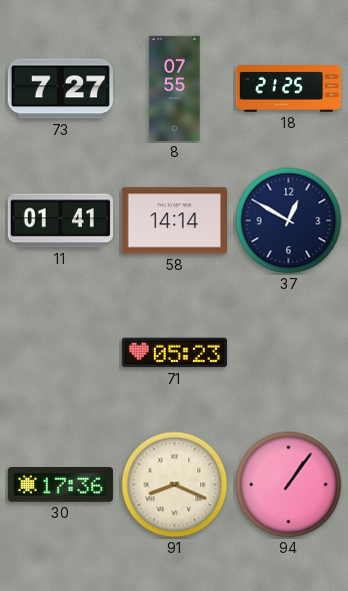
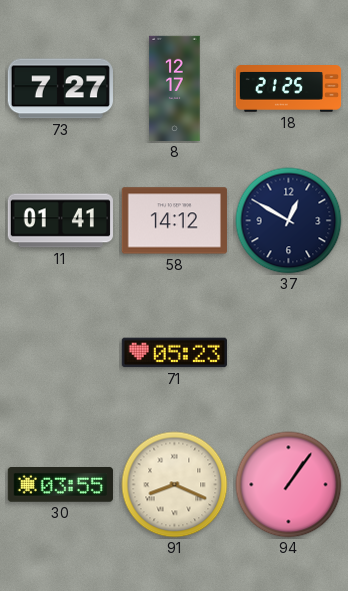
8: 07:55 -> 12:17
58: 14:14 -> 14:12
30: 17:36 -> 03:55
